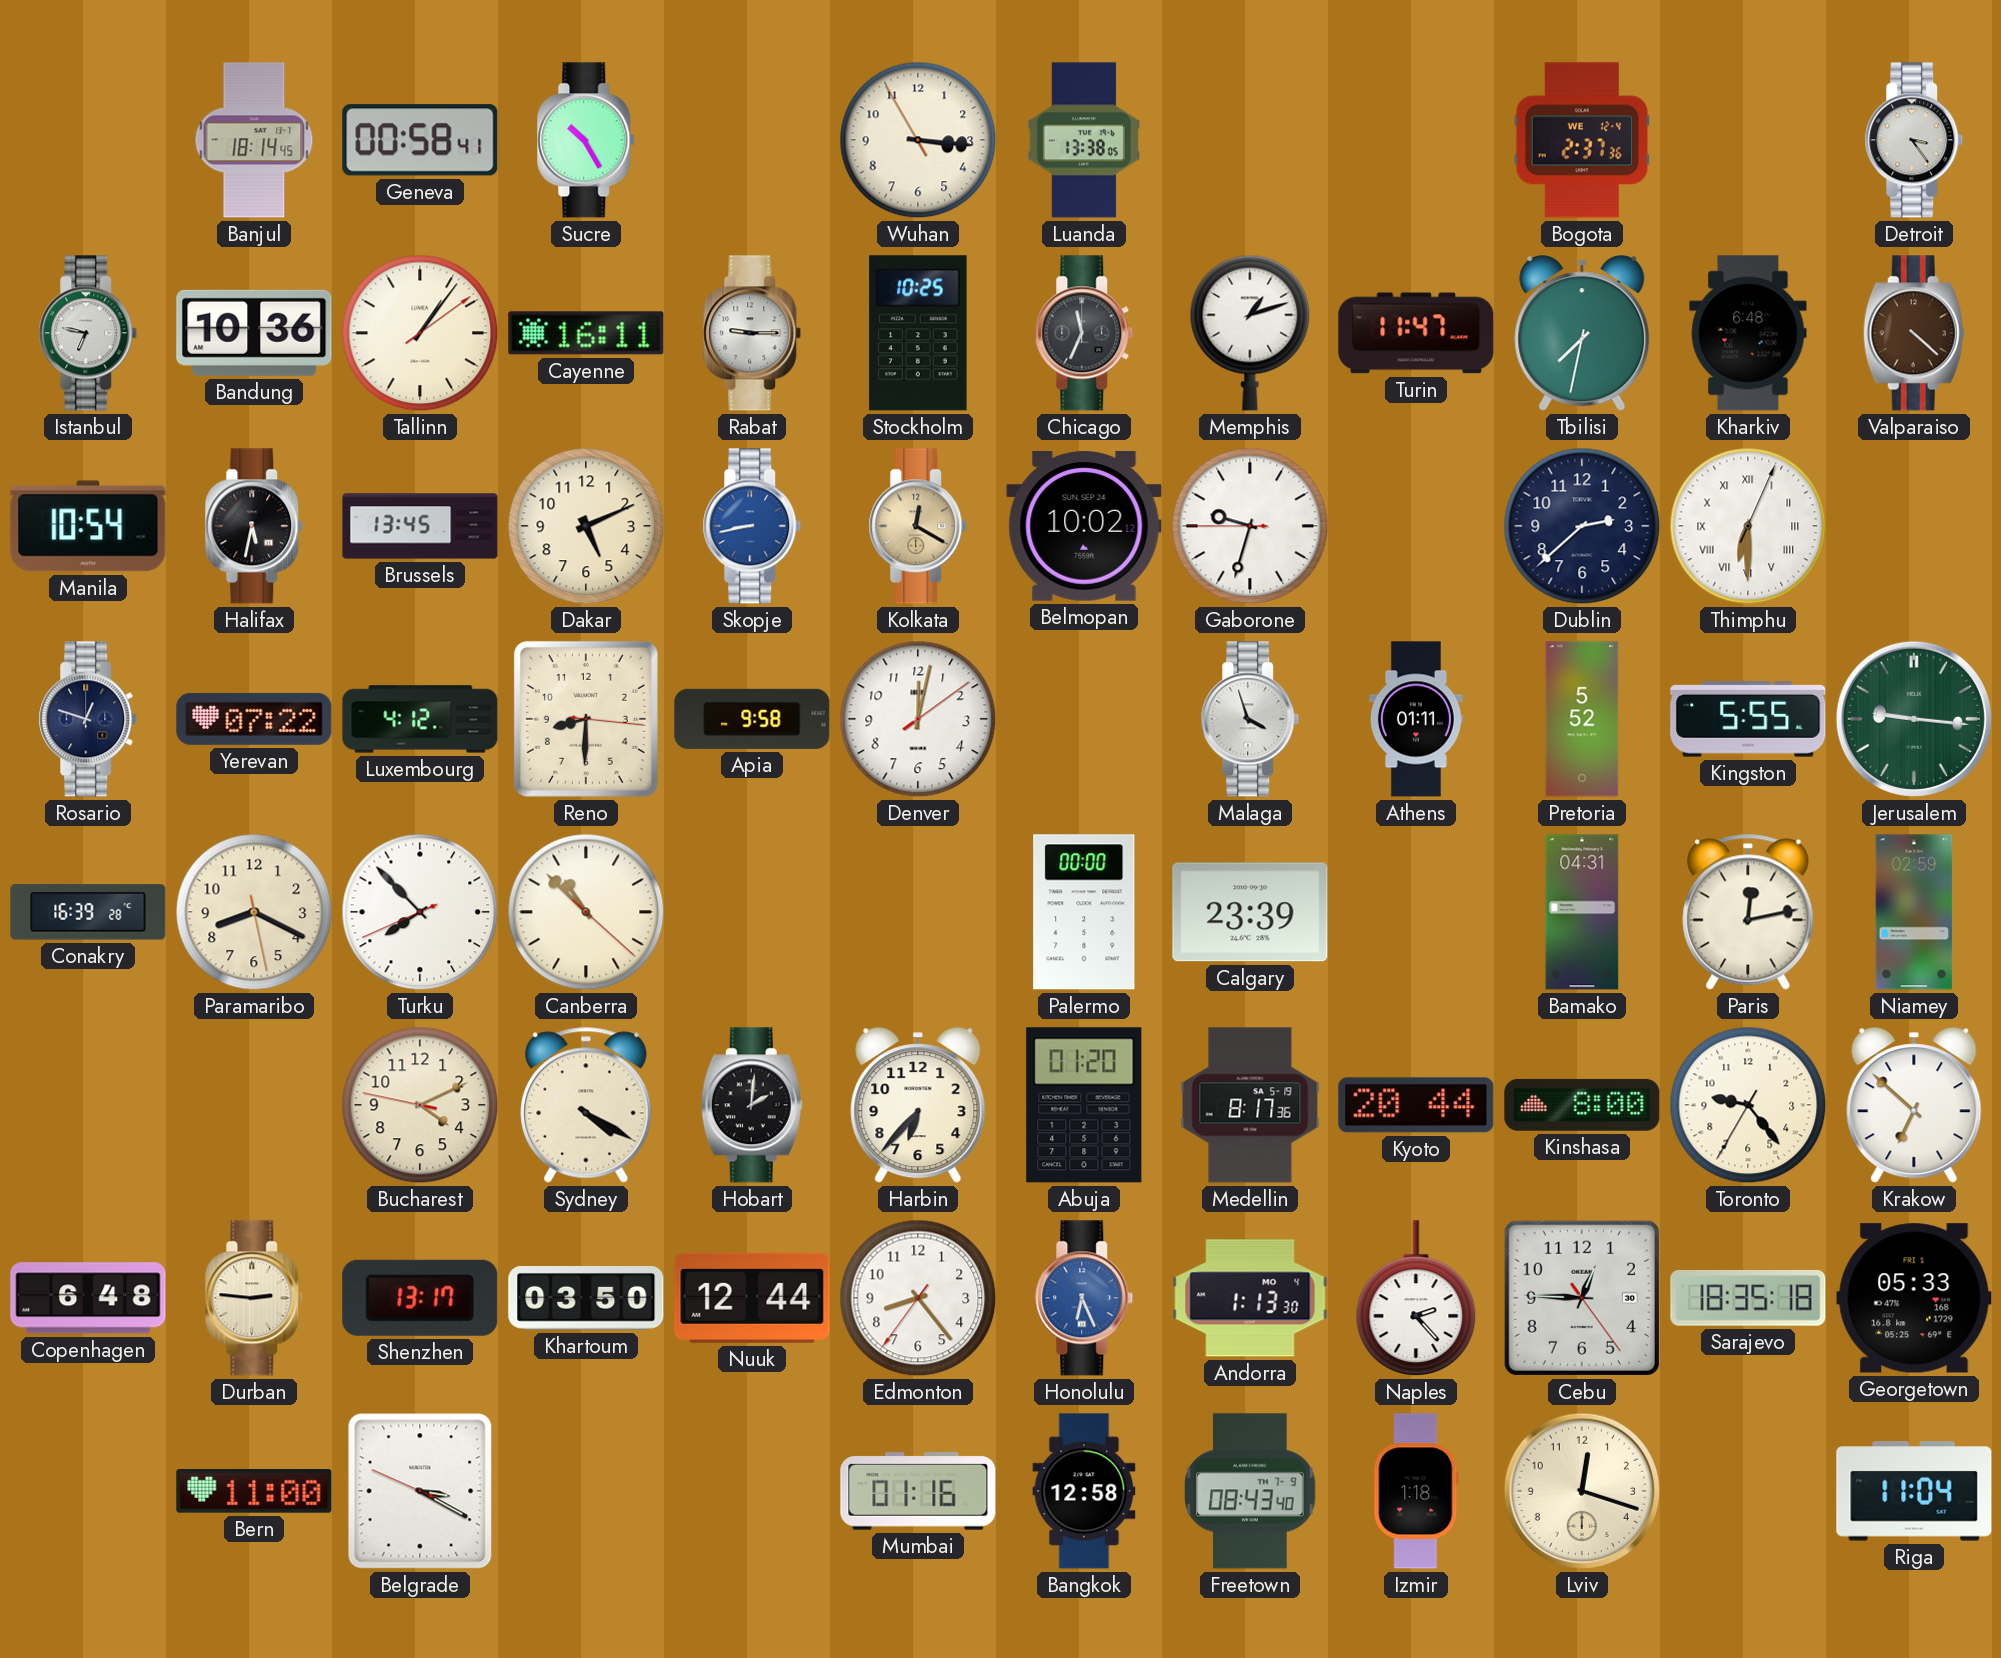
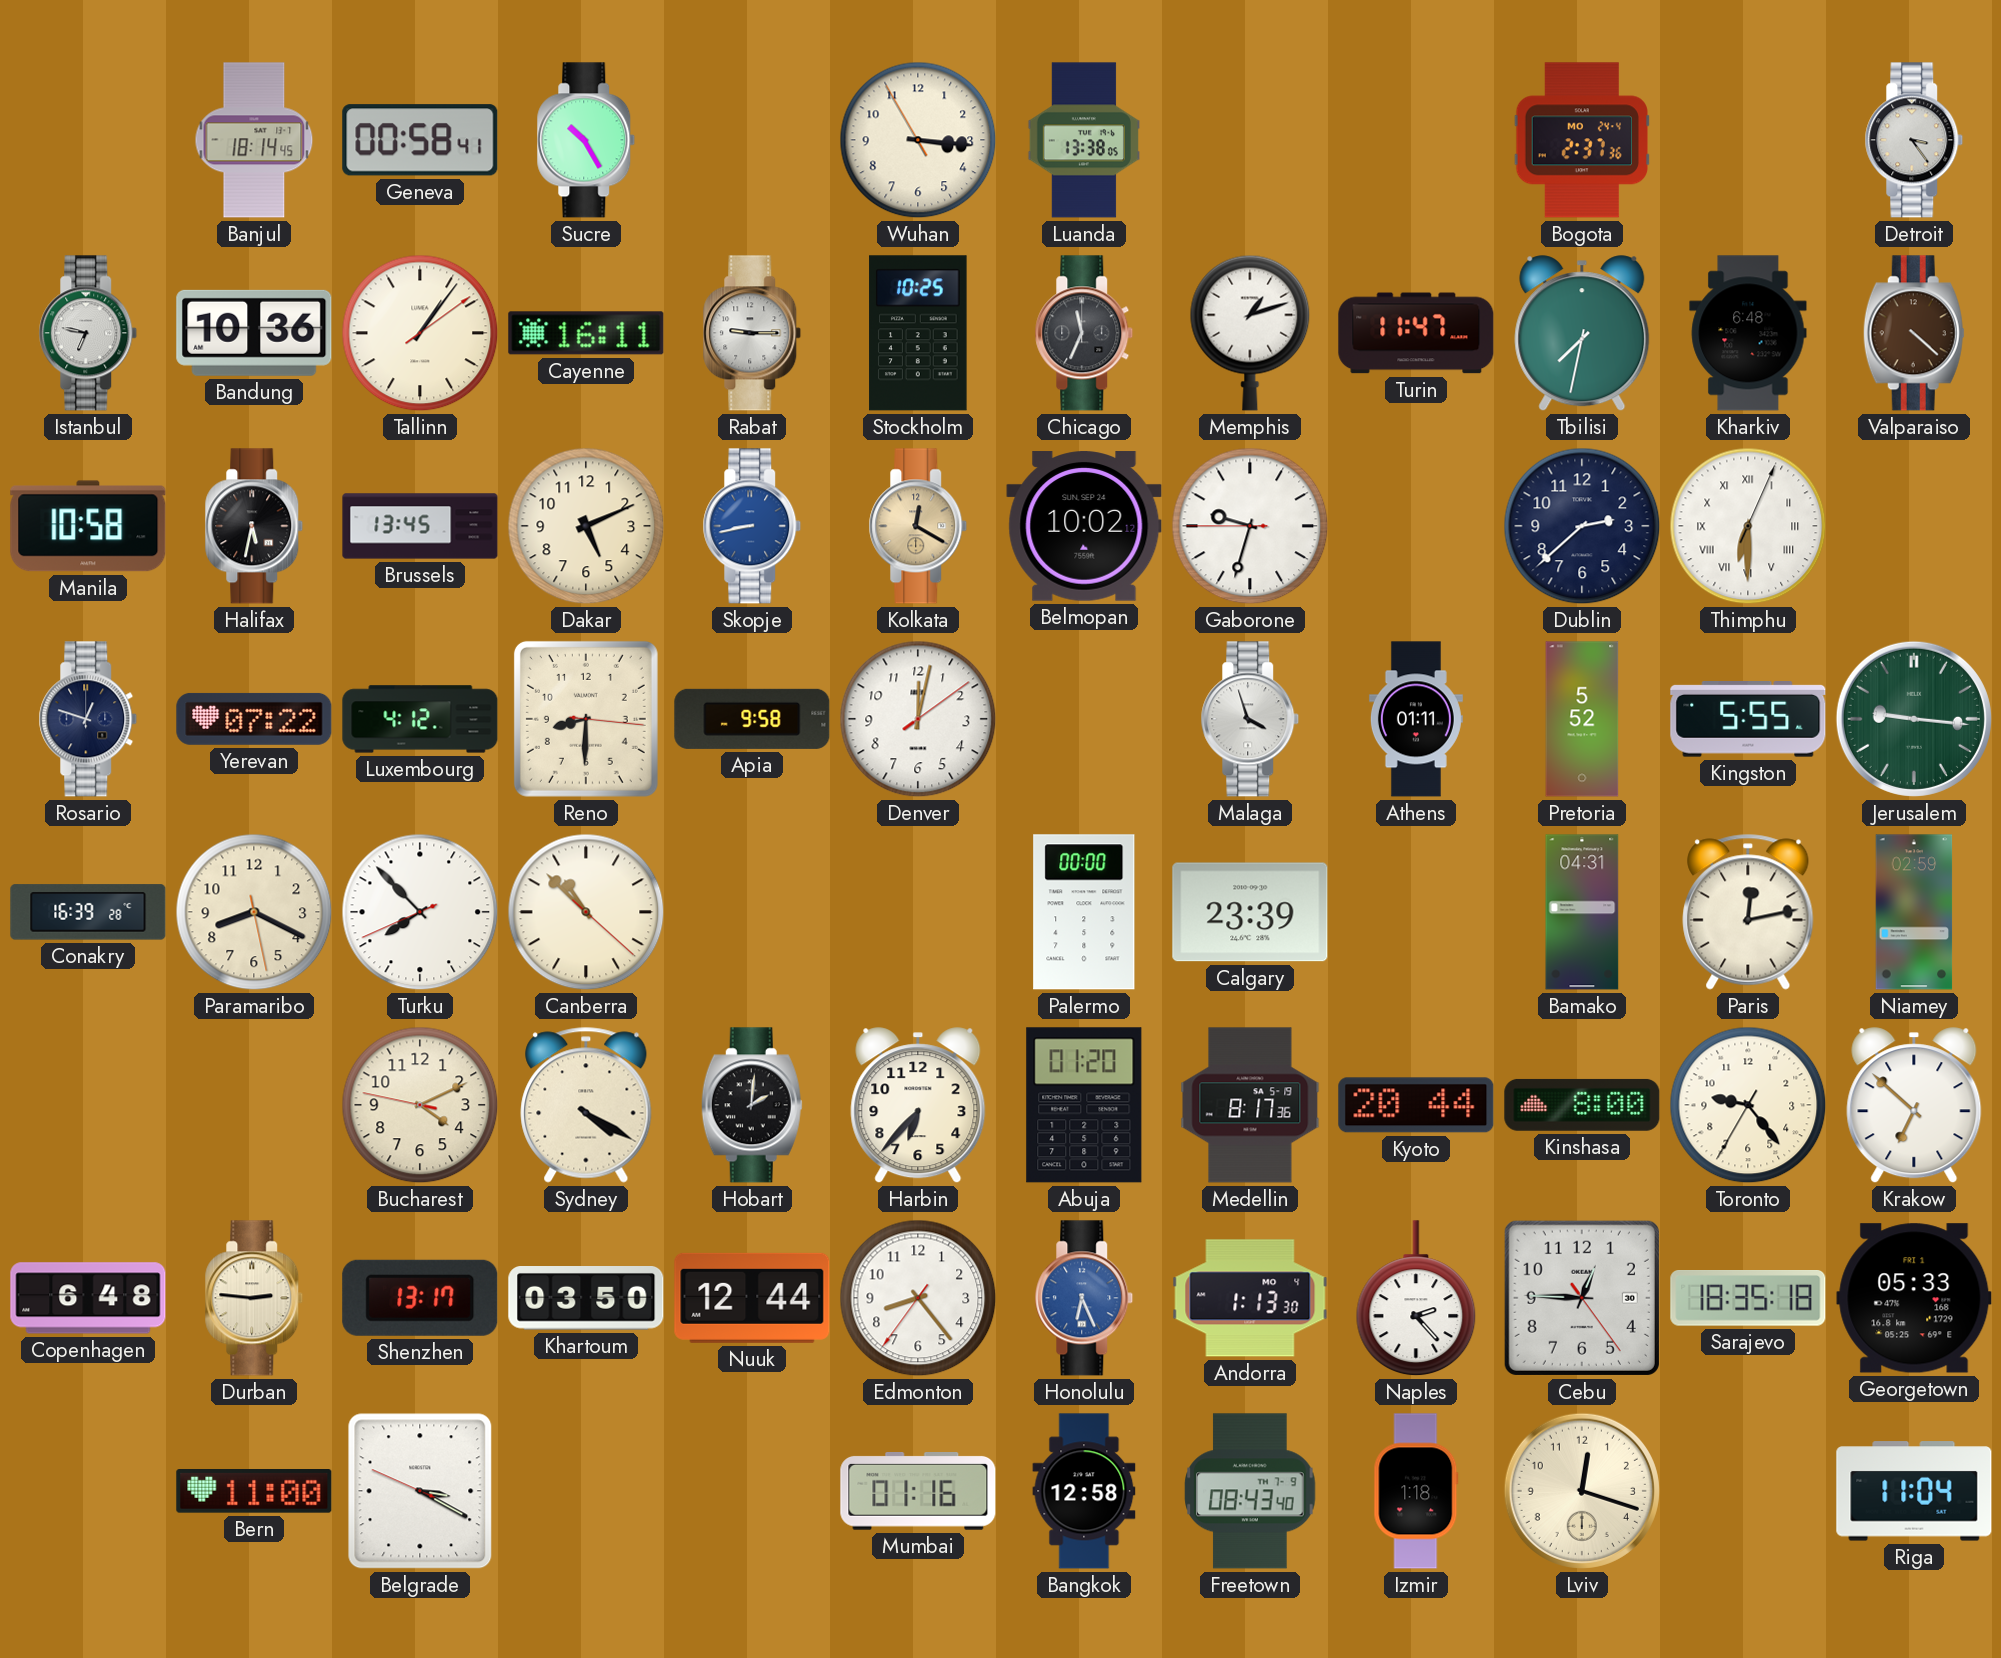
Bogota date: WE 12-4 -> MO 24-4
Manila: 10:54 -> 10:58
